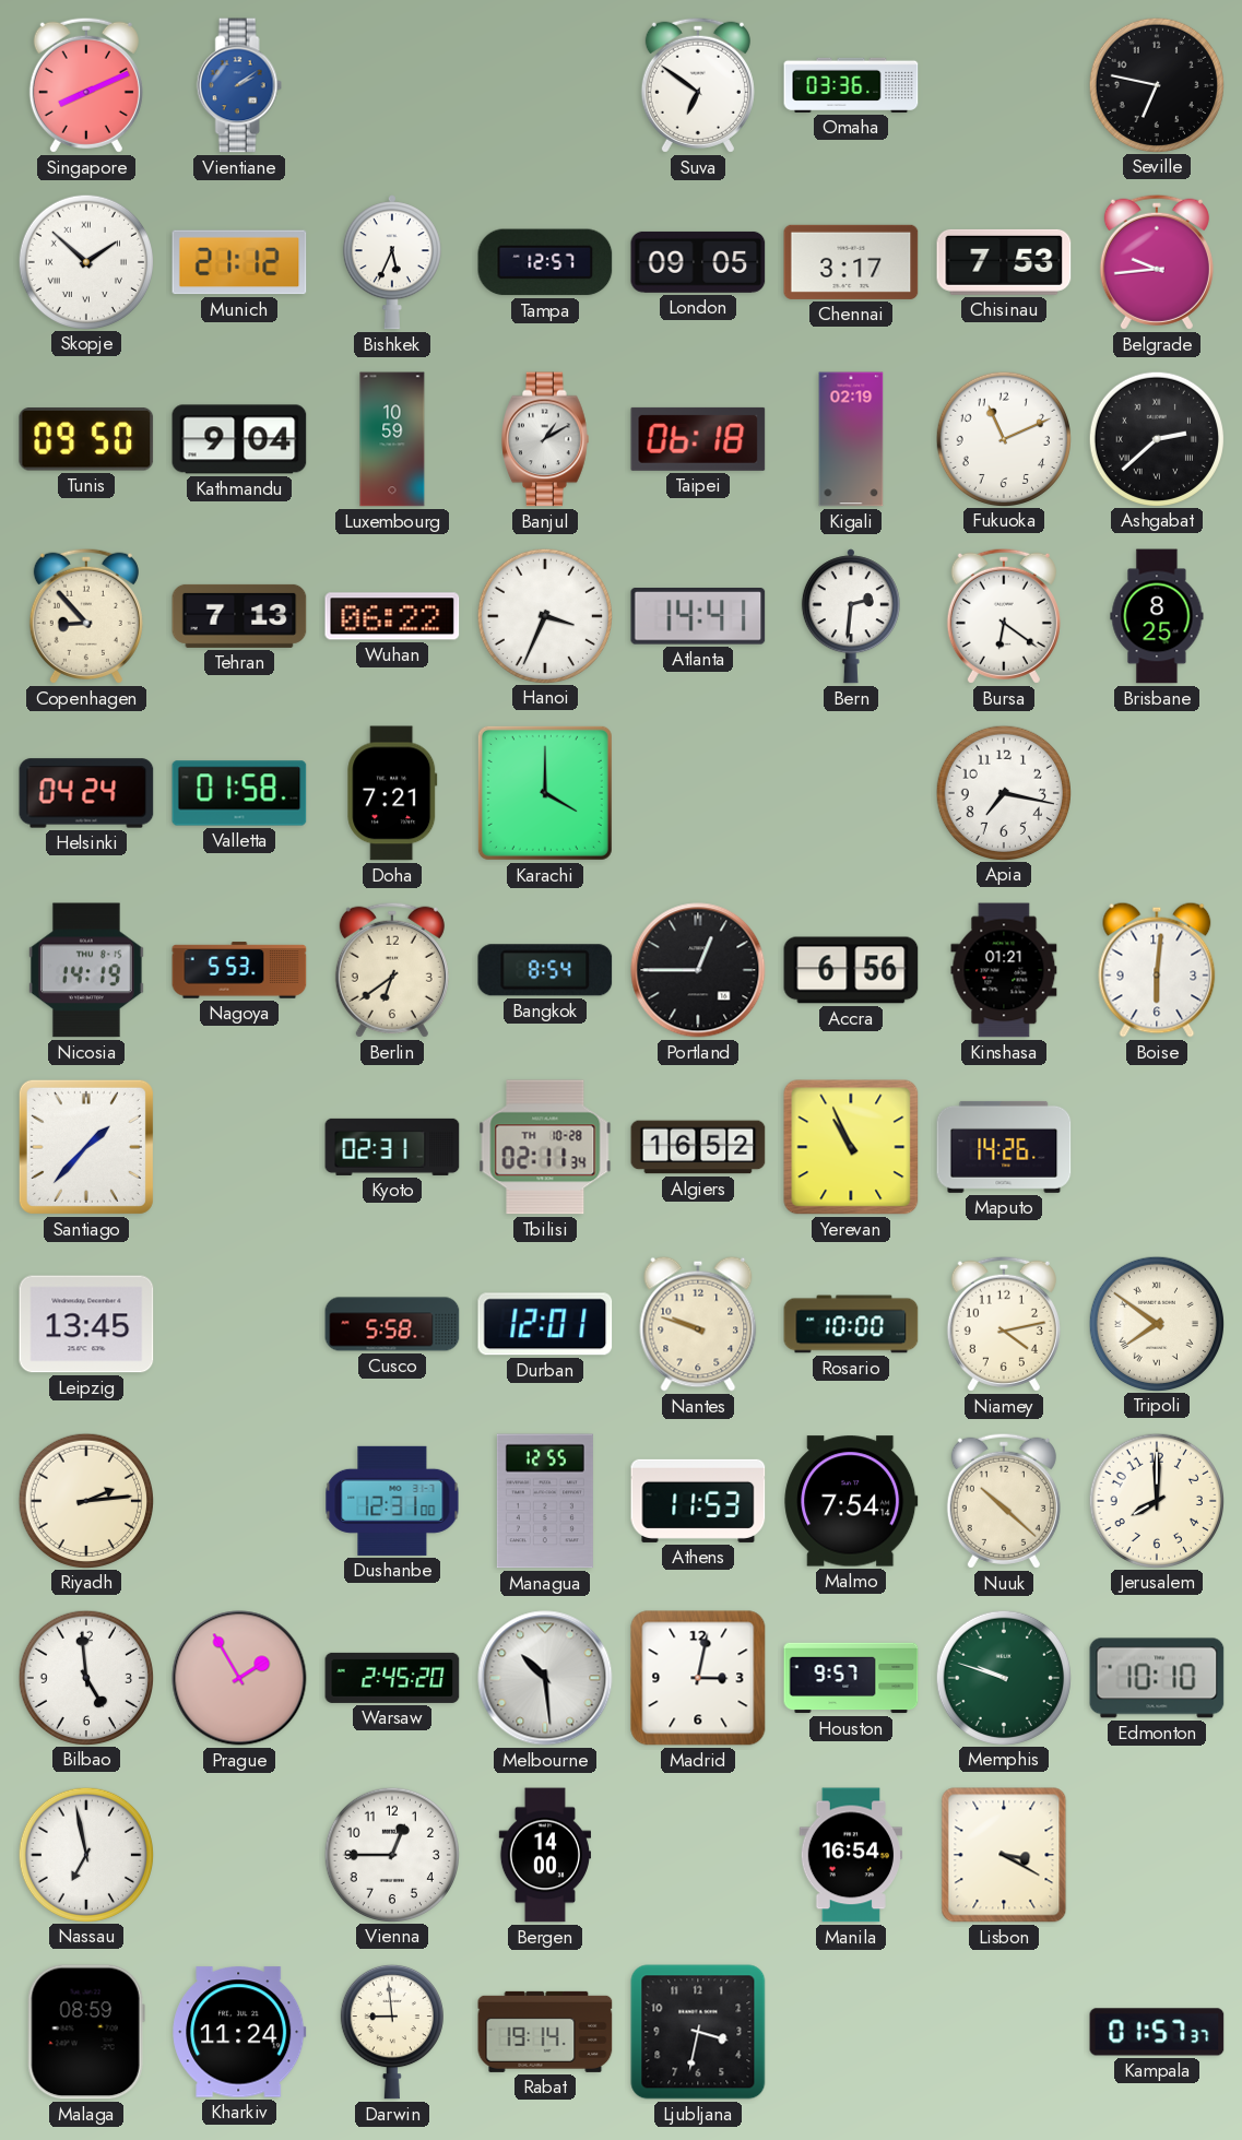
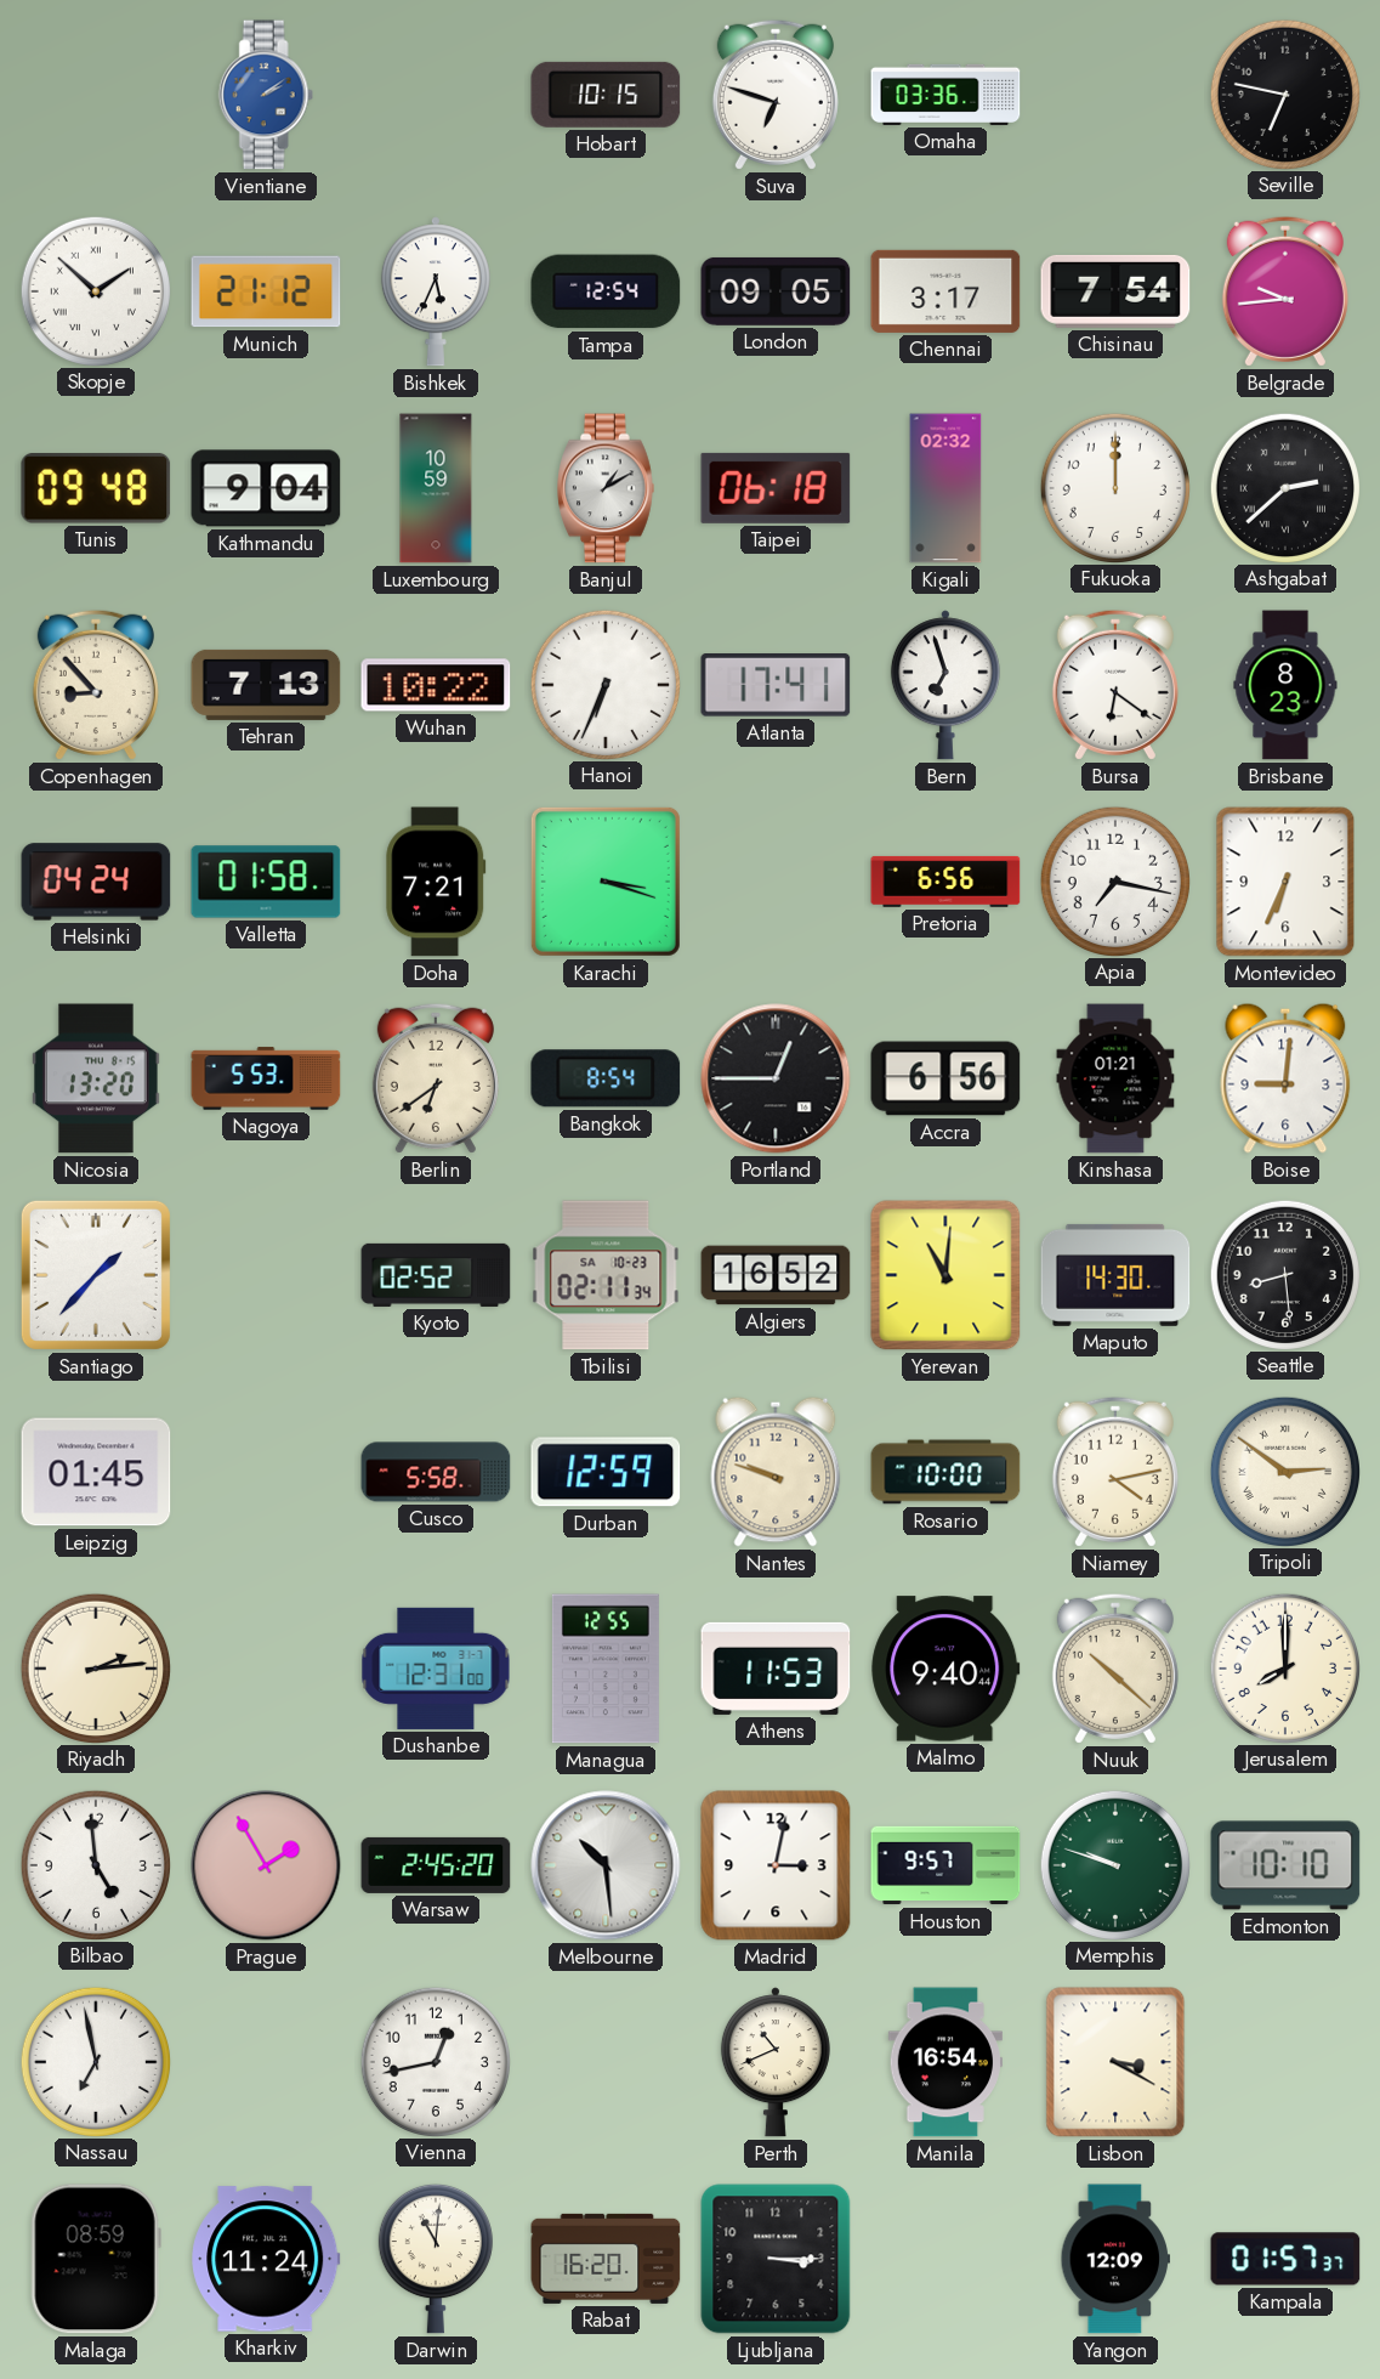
Singapore: 8:11 -> none
Hobart: none -> 10:15
Suva: 6:51 -> 6:48
Tampa: 12:57 -> 12:54
Chisinau: 7:53 -> 7:54
Tunis: 09:50 -> 09:48
Kigali: 02:19 -> 02:32
Fukuoka: 11:11 -> 12:00
Wuhan: 06:22 -> 10:22
Hanoi: 3:34 -> 6:34
Atlanta: 14:41 -> 17:41
Bern: 2:31 -> 6:57
Brisbane: 8:25 -> 8:23
Karachi: 4:00 -> 3:18
Pretoria: none -> 6:56
Montevideo: none -> 6:34
Nicosia: 14:19 -> 13:20
Boise: 6:01 -> 9:01
Kyoto: 02:31 -> 02:52
Tbilisi date: TH 10-28 -> SA 10-23
Yerevan: 10:56 -> 11:01
Maputo: 14:26 -> 14:30
Seattle: none -> 8:29
Leipzig: 13:45 -> 01:45
Durban: 12:01 -> 12:59
Tripoli: 7:51 -> 2:51
Malmo: 7:54 -> 9:40
Vienna: 12:45 -> 12:43
Bergen: 14:00 -> none
Perth: none -> 10:41
Darwin: 8:59 -> 11:01
Rabat: 19:14 -> 16:20
Ljubljana: 3:32 -> 3:15
Yangon: none -> 12:09
